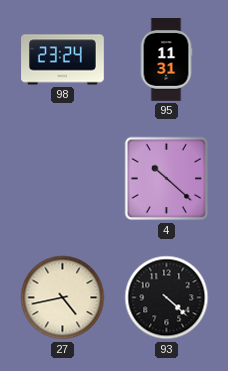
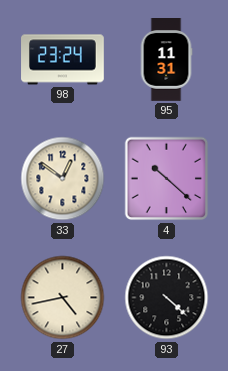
33: none -> 12:51
